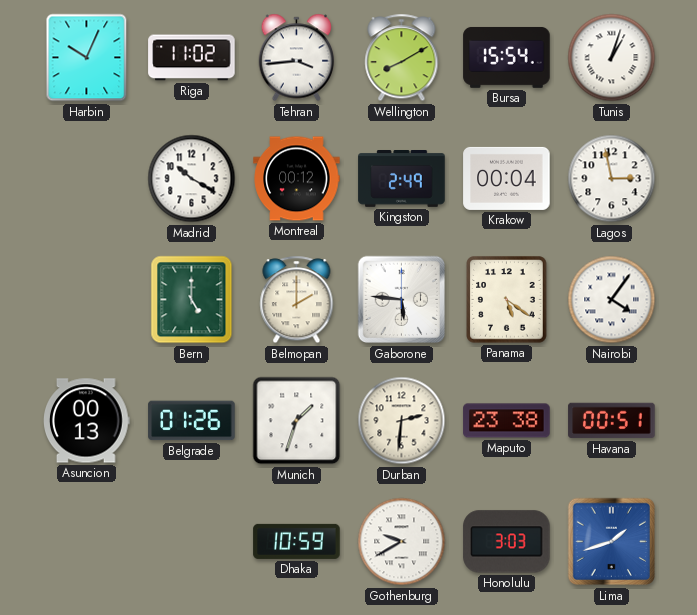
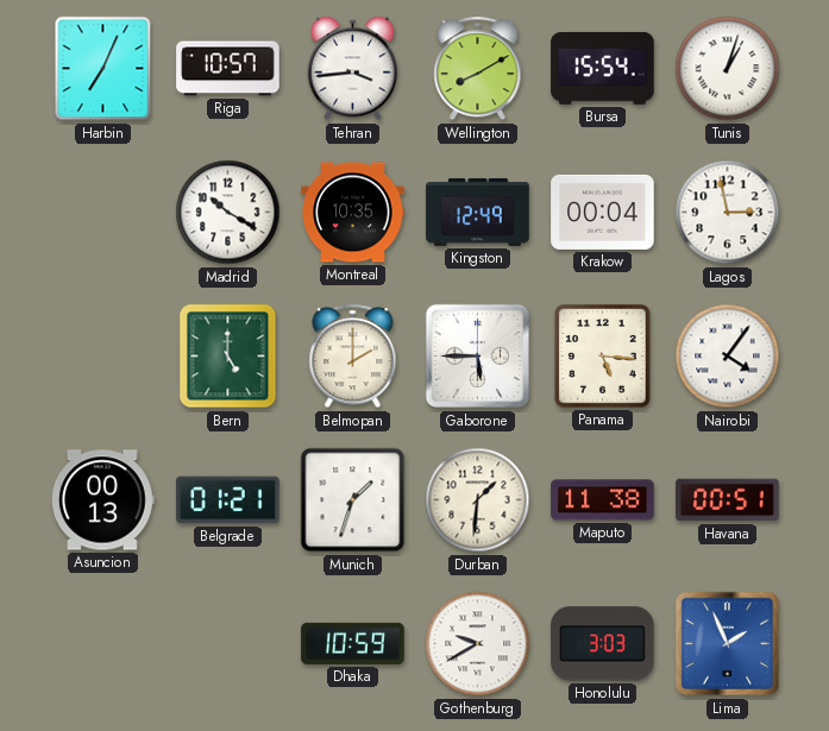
Harbin: 10:04 -> 7:04
Riga: 11:02 -> 10:57
Montreal: 00:12 -> 10:35
Kingston: 2:49 -> 12:49
Gaborone: 5:46 -> 5:45
Panama: 5:21 -> 5:16
Belgrade: 01:26 -> 01:21
Durban: 2:31 -> 1:31
Maputo: 23:38 -> 11:38
Lima: 1:42 -> 1:56
